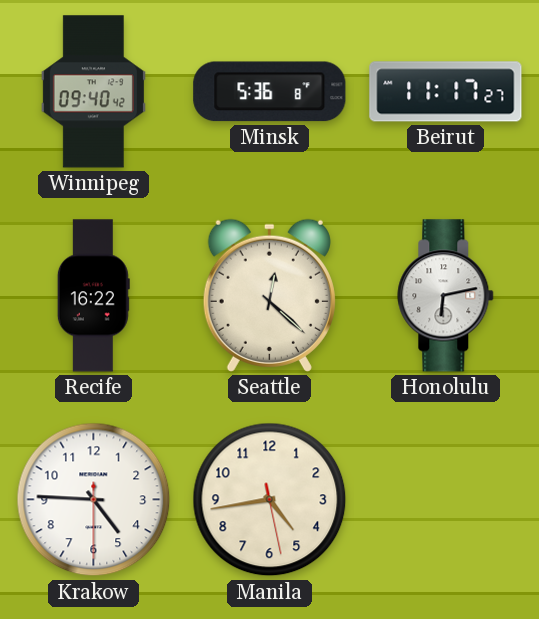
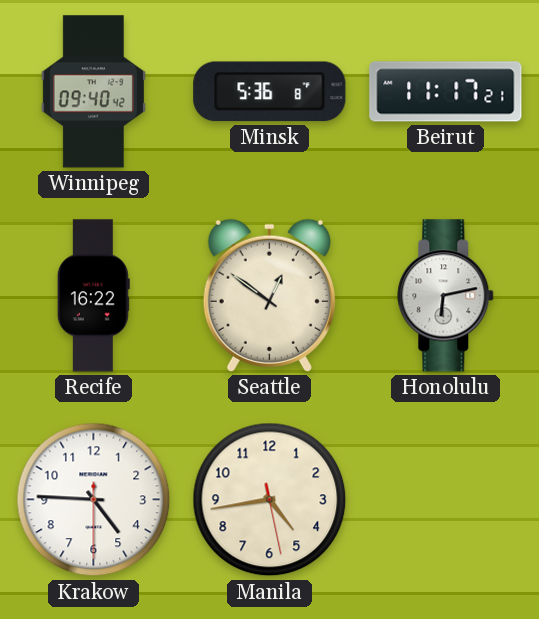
Beirut: 11:17:27 -> 11:17:21
Seattle: 12:22 -> 12:51
